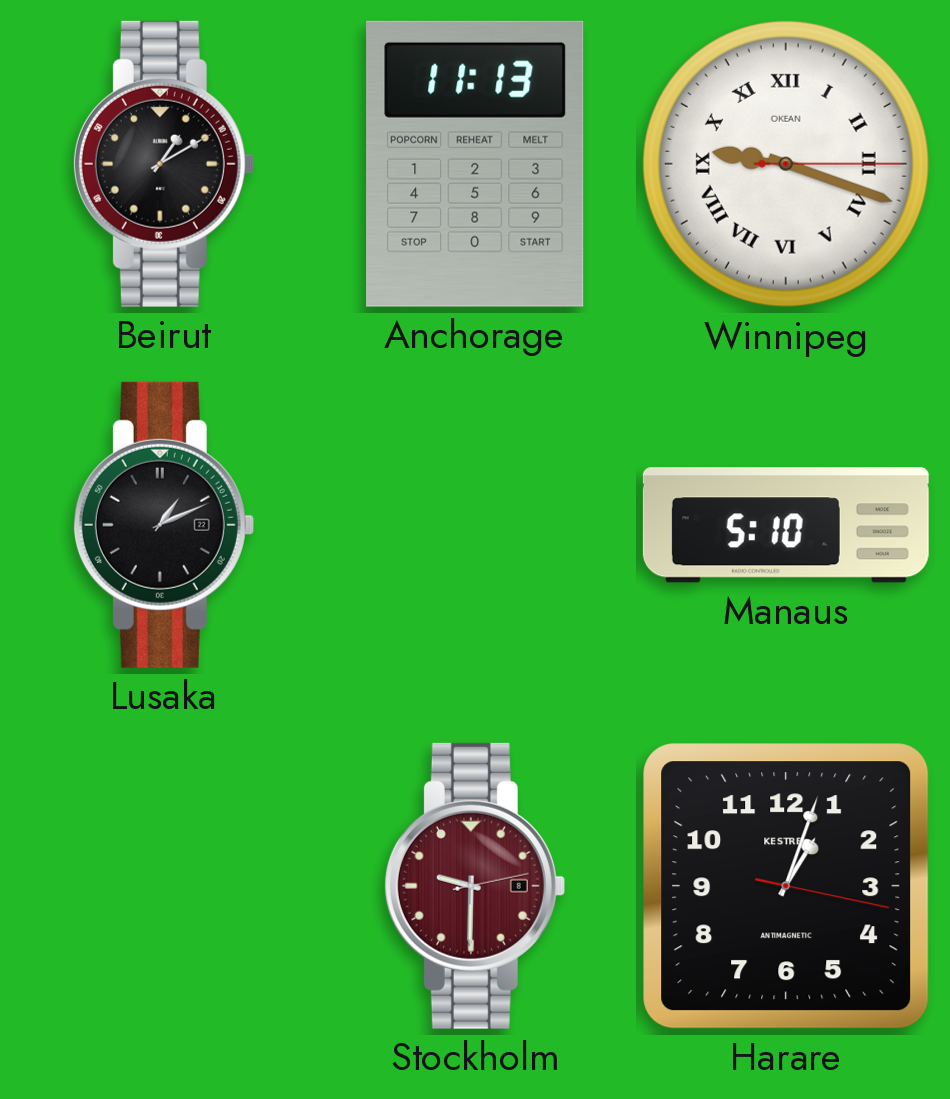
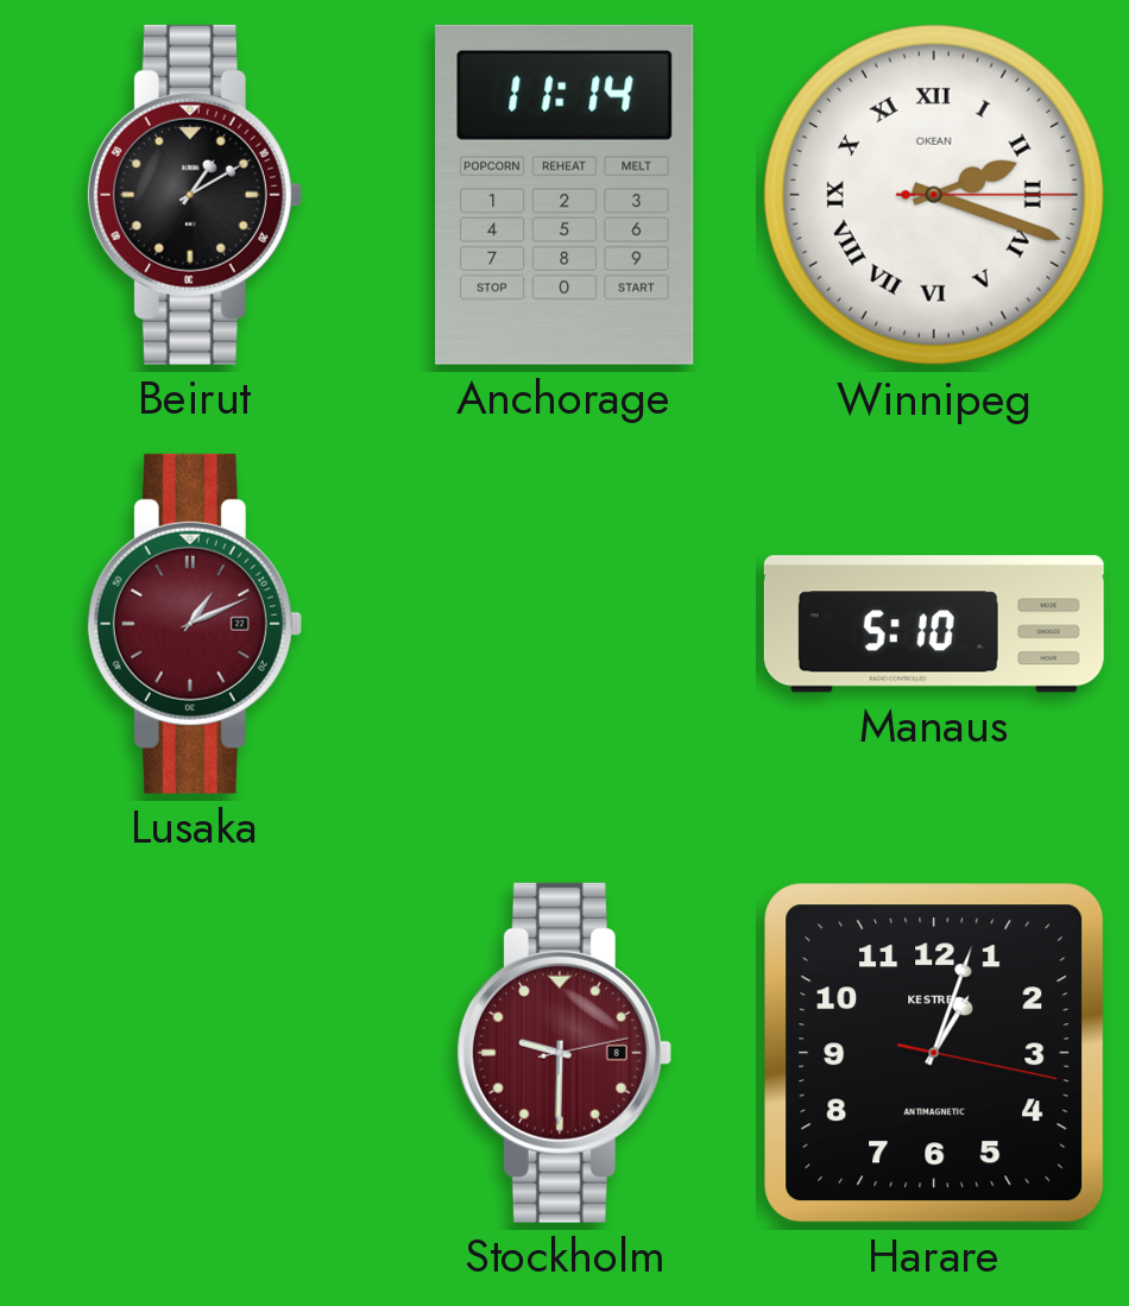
Anchorage: 11:13 -> 11:14
Winnipeg: 9:18 -> 2:18
Lusaka dial: black -> burgundy
